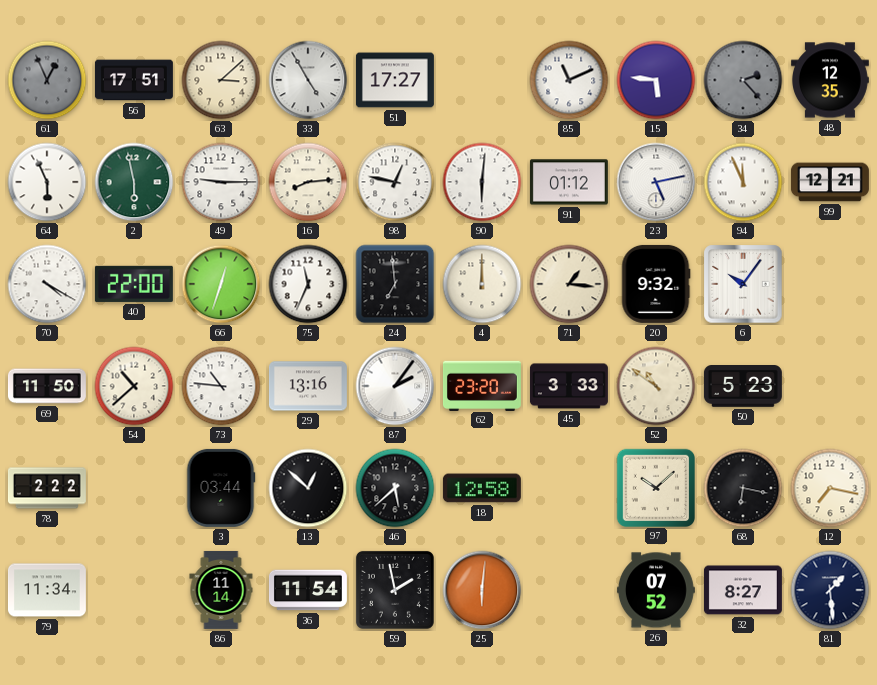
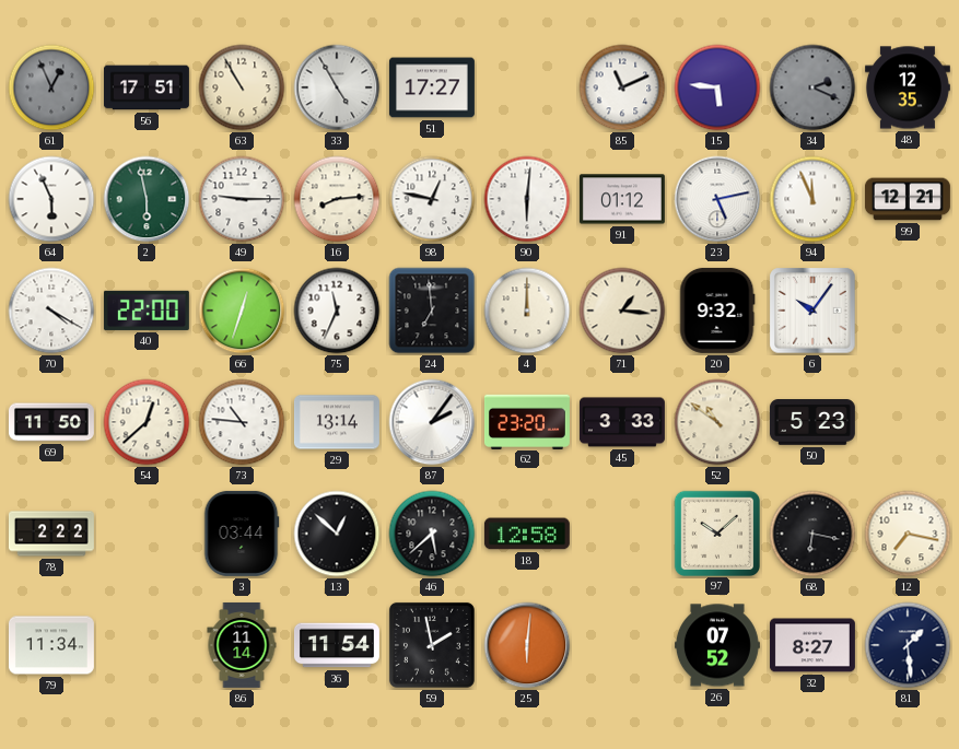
63: 3:08 -> 10:55
34: 2:23 -> 2:19
54: 10:38 -> 12:38
29: 13:16 -> 13:14
